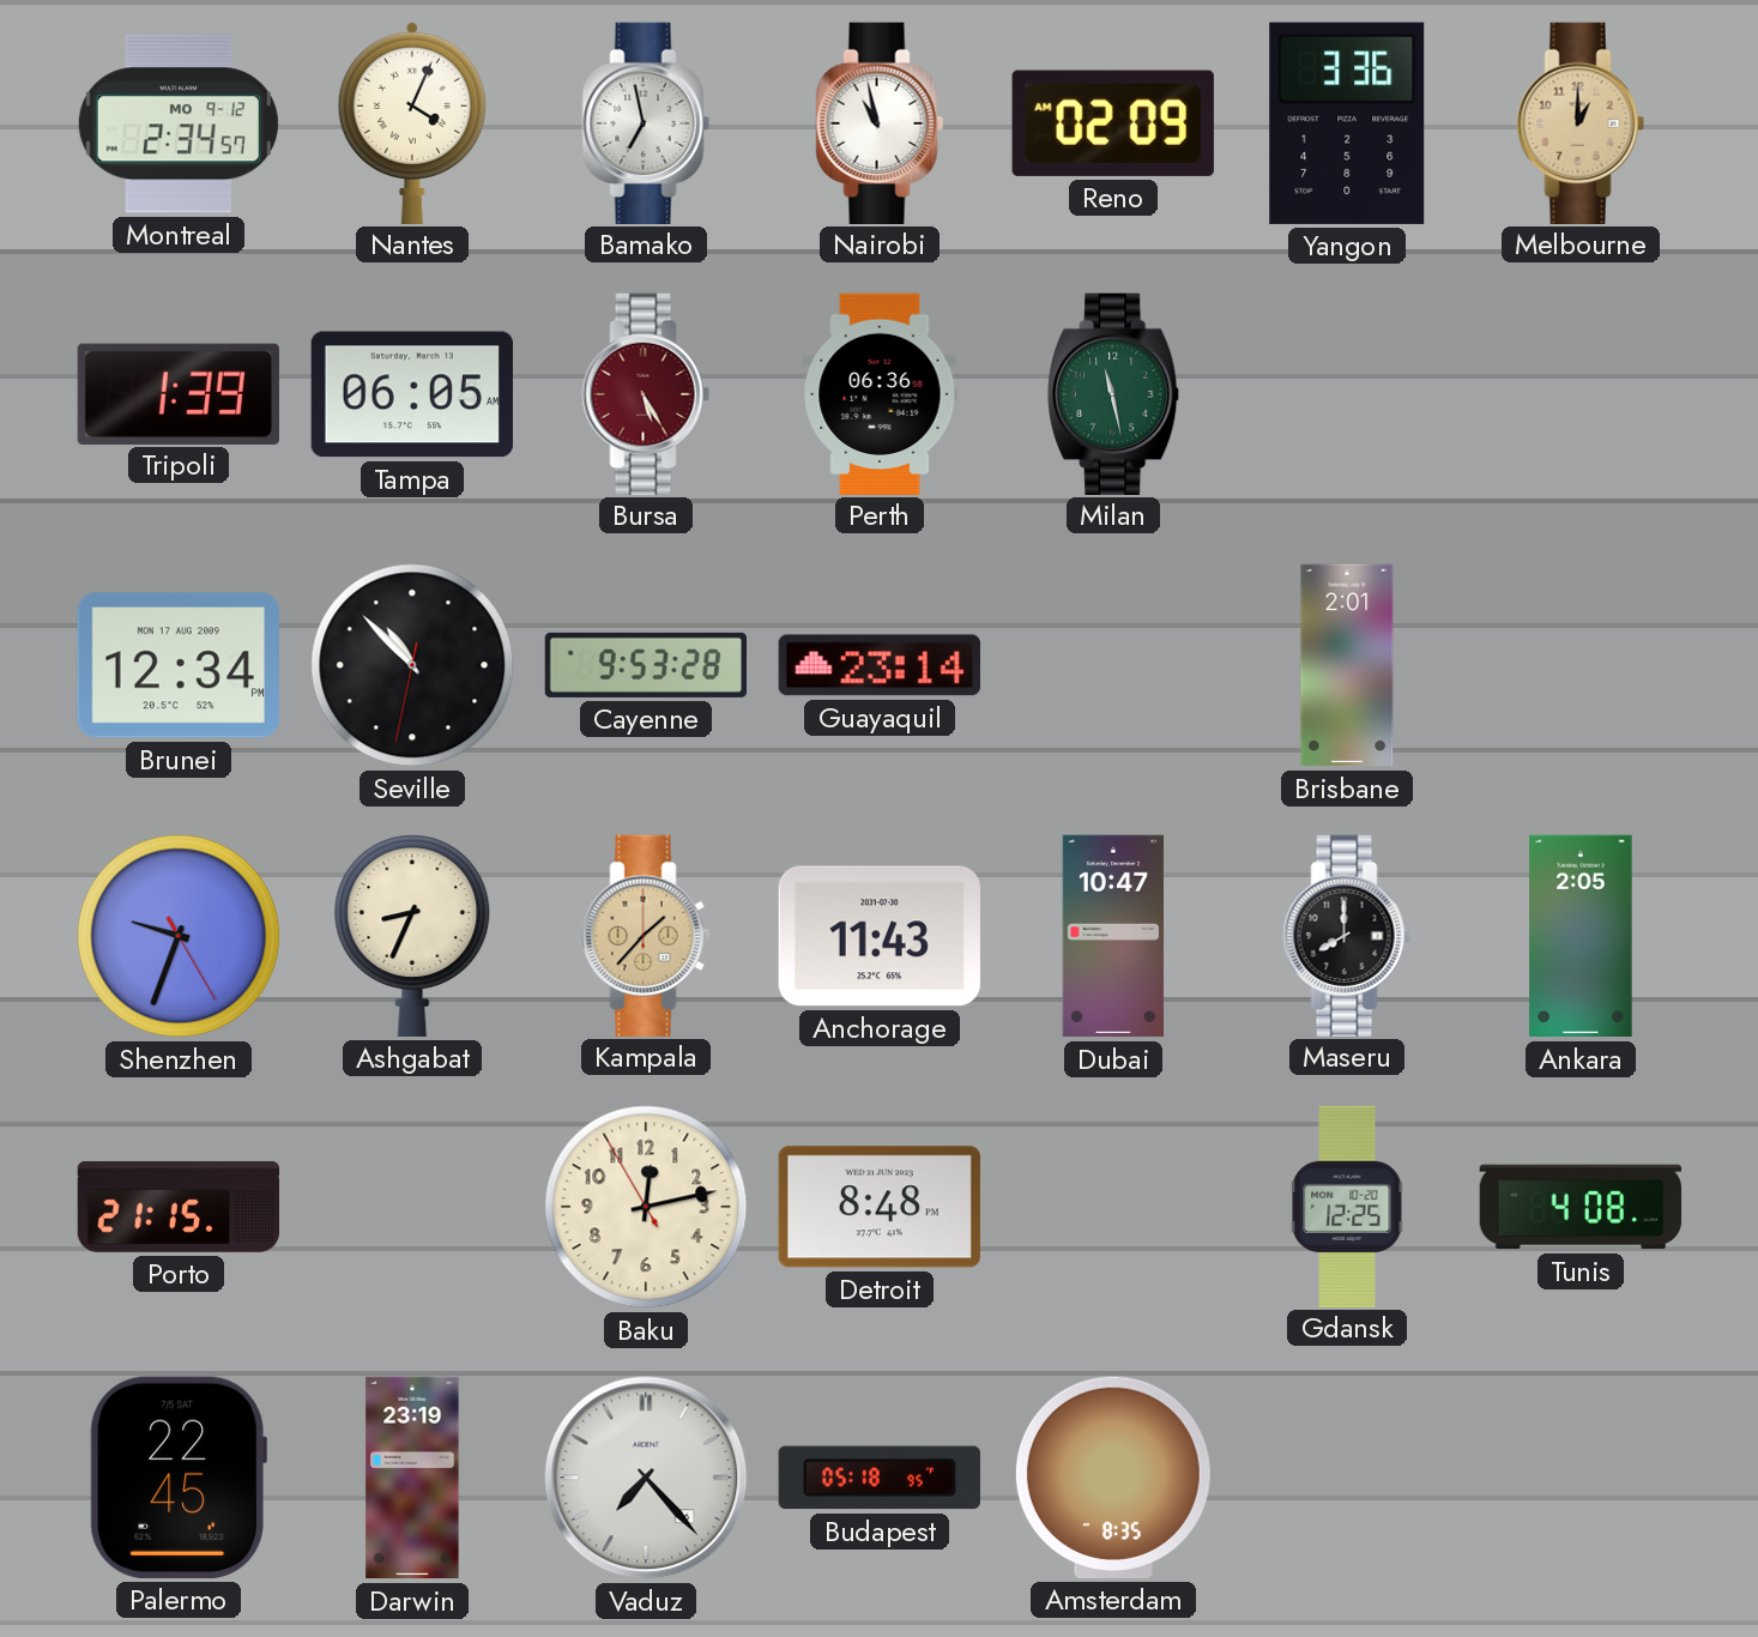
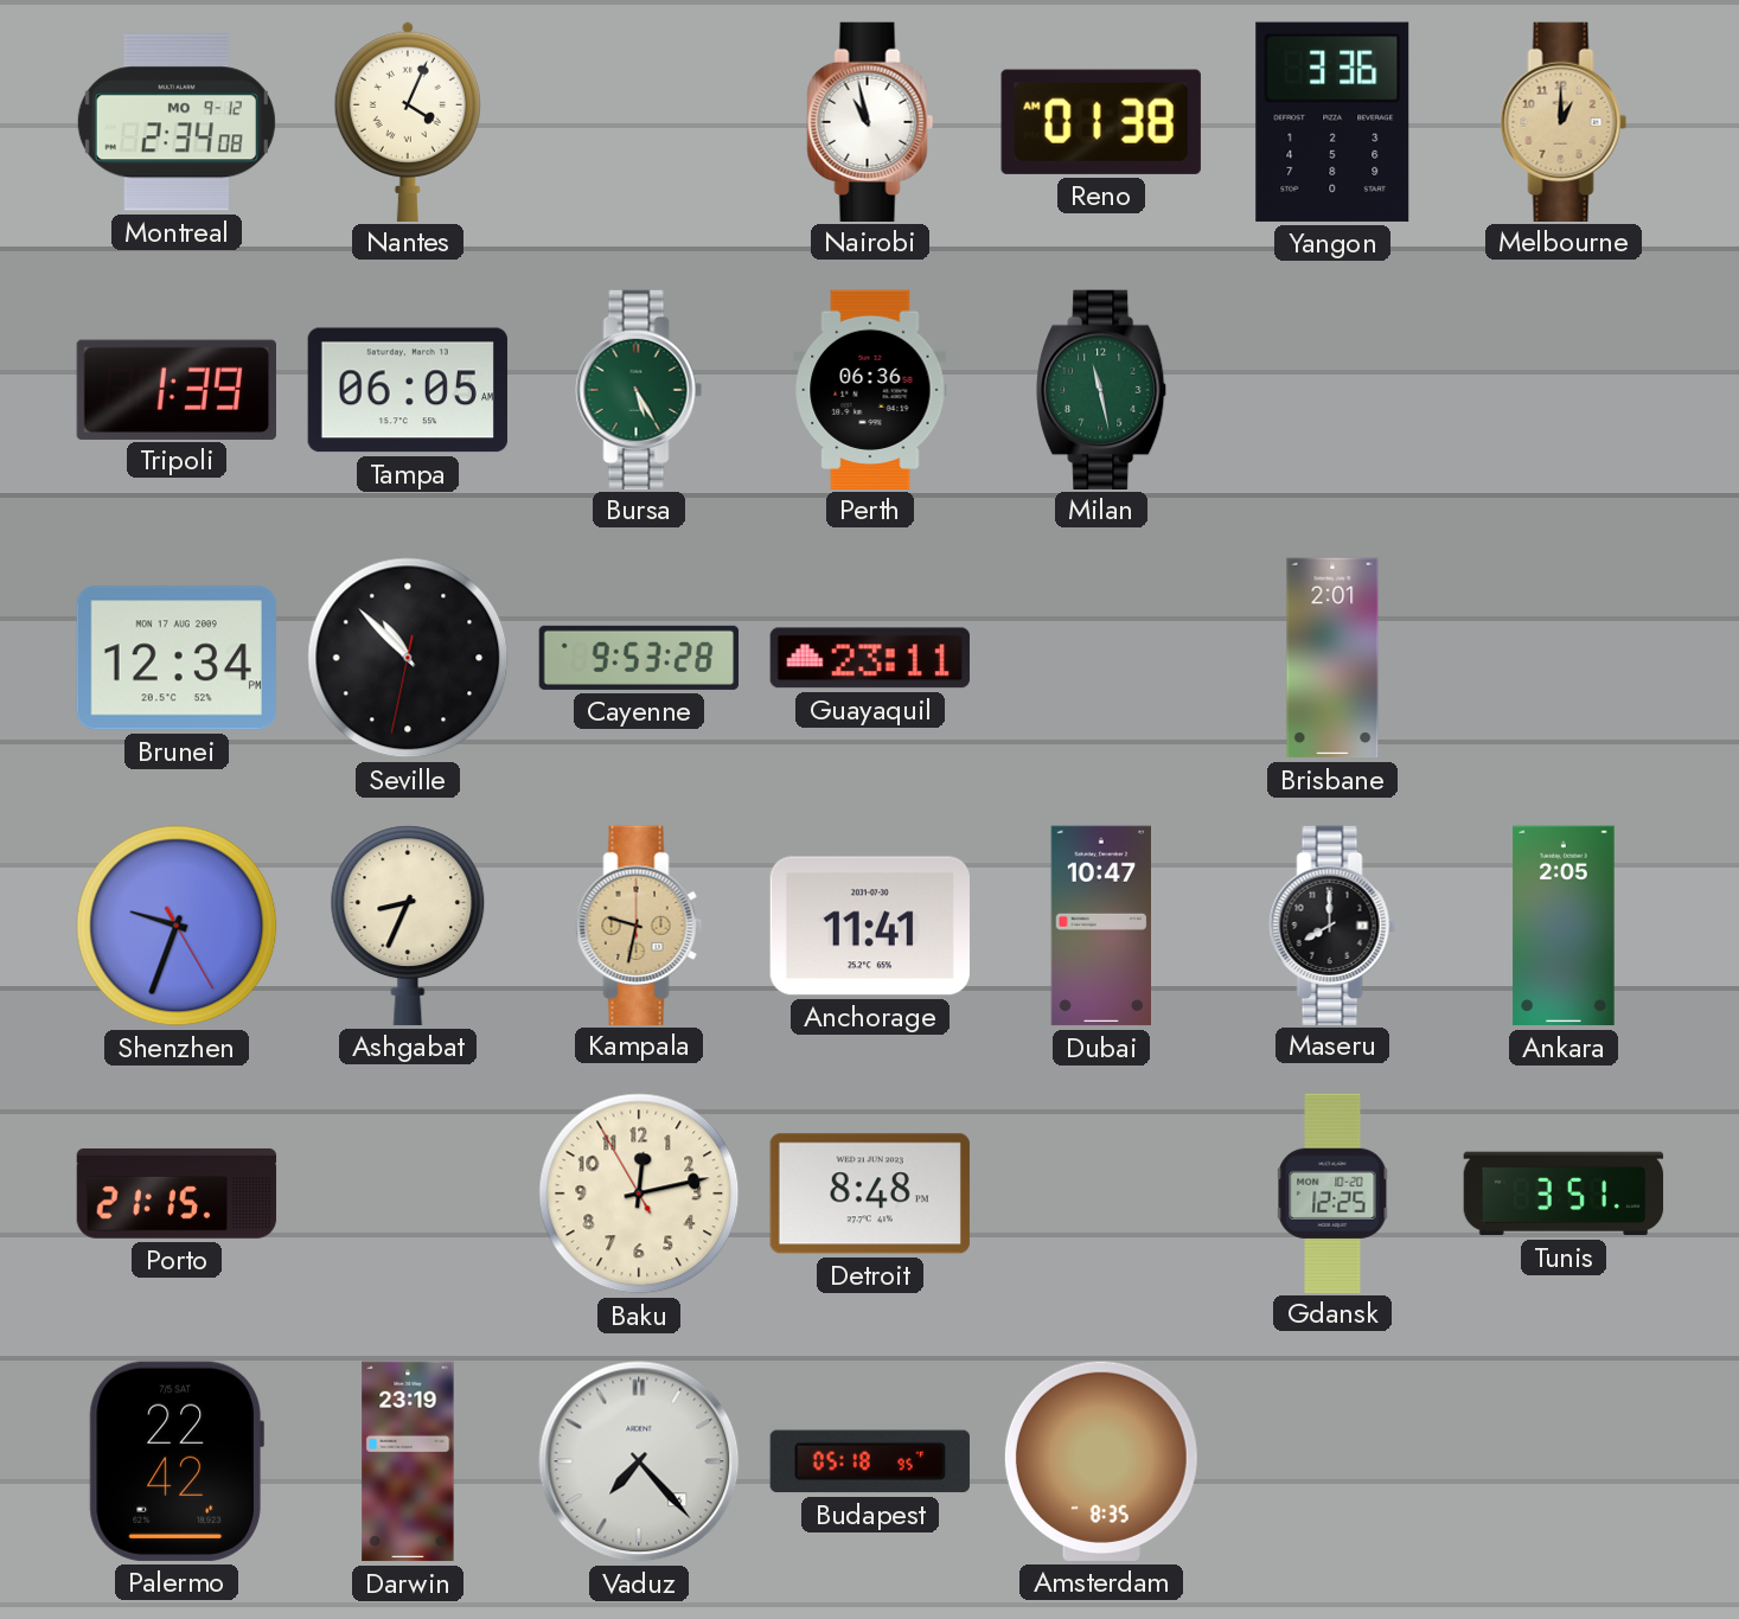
Montreal: 2:34:57 -> 2:34:08
Bamako: 6:58 -> none
Reno: 02:09 -> 01:38
Bursa dial: burgundy -> green
Guayaquil: 23:14 -> 23:11
Kampala: 1:37 -> 9:32
Anchorage: 11:43 -> 11:41
Tunis: 4:08 -> 3:51
Palermo: 22:45 -> 22:42
